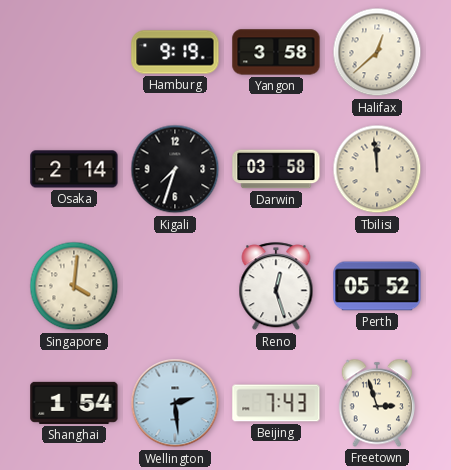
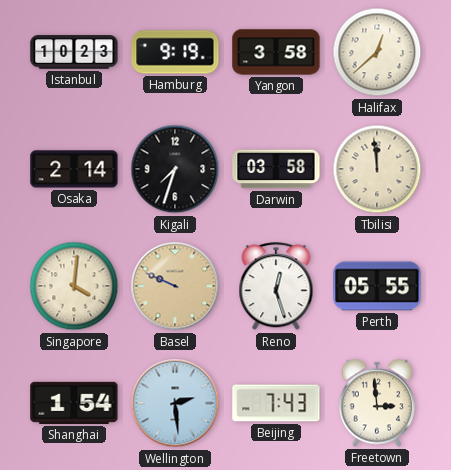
Istanbul: none -> 10:23
Basel: none -> 9:49
Perth: 05:52 -> 05:55
Freetown: 2:57 -> 2:59
